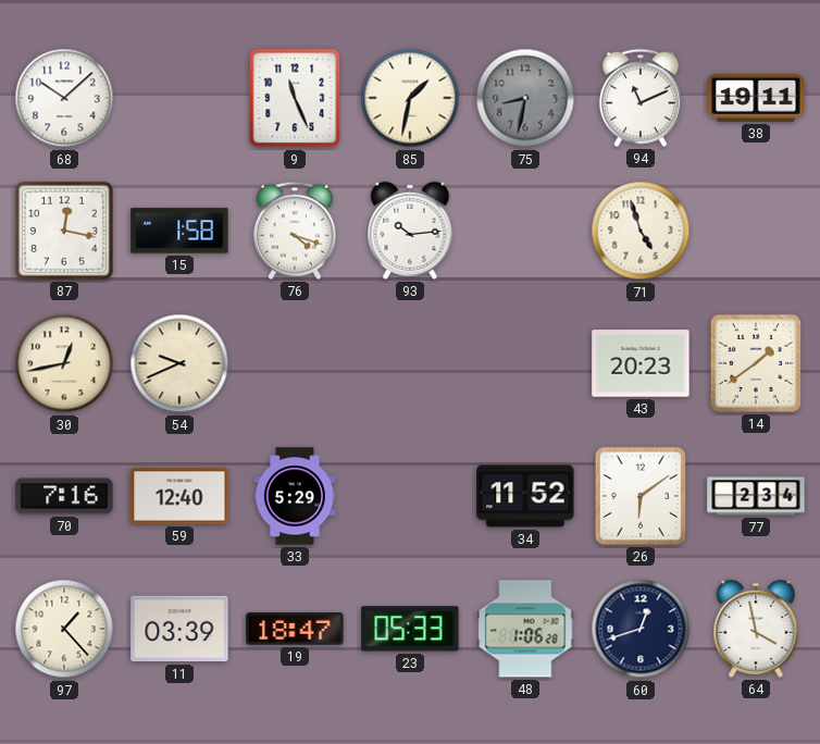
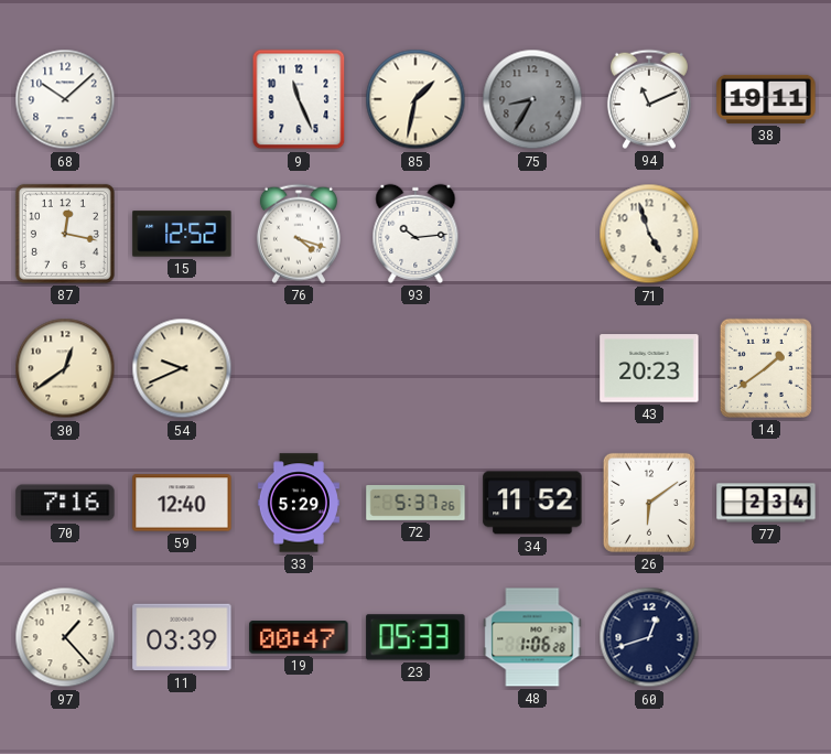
75: 8:32 -> 8:35
15: 1:58 -> 12:52
30: 12:43 -> 12:39
72: none -> 5:37
19: 18:47 -> 00:47
64: 3:58 -> none
